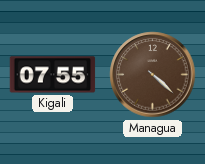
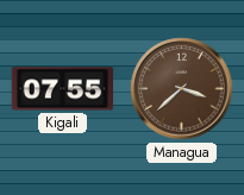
Managua: 4:22 -> 3:38
